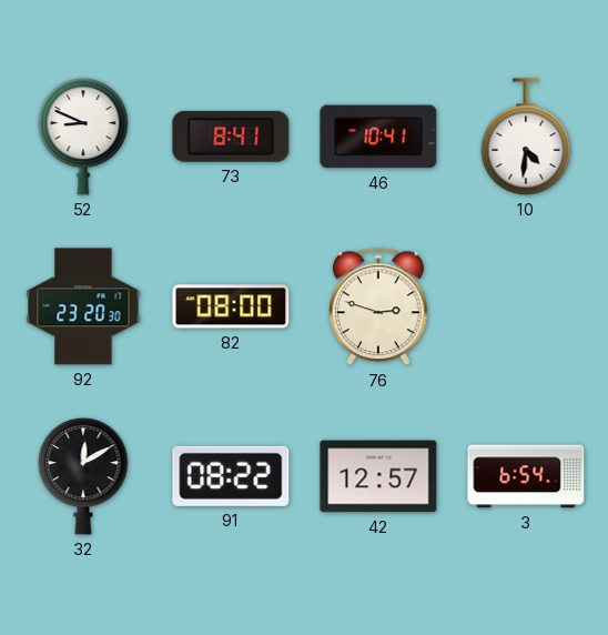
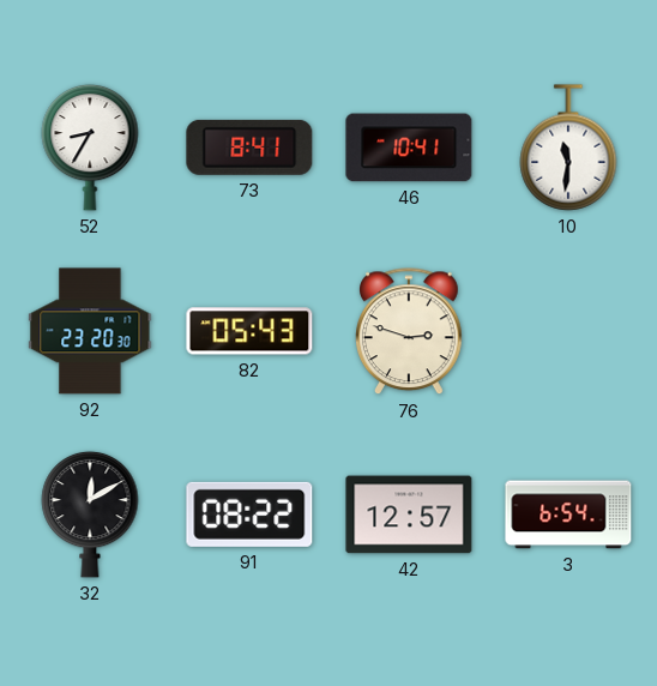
52: 8:49 -> 8:35
10: 4:31 -> 11:31
82: 08:00 -> 05:43
